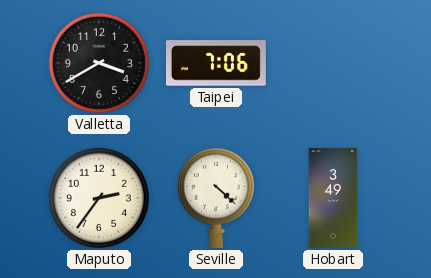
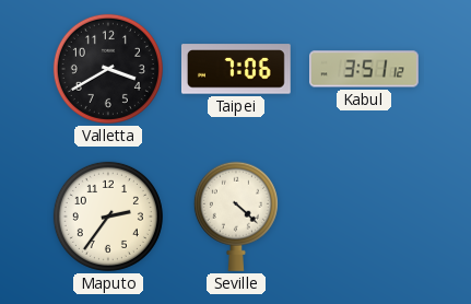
Kabul: none -> 3:51
Hobart: 3:49 -> none
